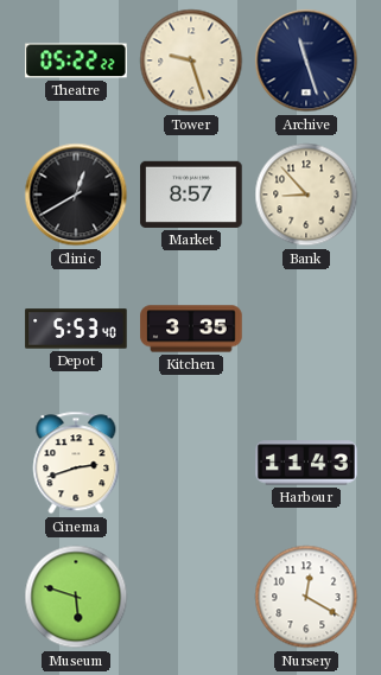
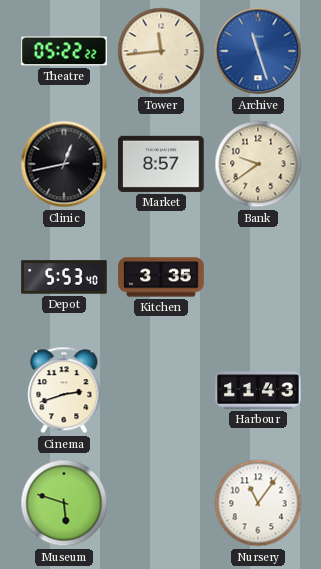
Tower: 9:27 -> 11:44
Archive dial: navy -> blue
Clinic: 12:40 -> 12:43
Bank: 8:53 -> 9:39
Nursery: 12:20 -> 11:06
